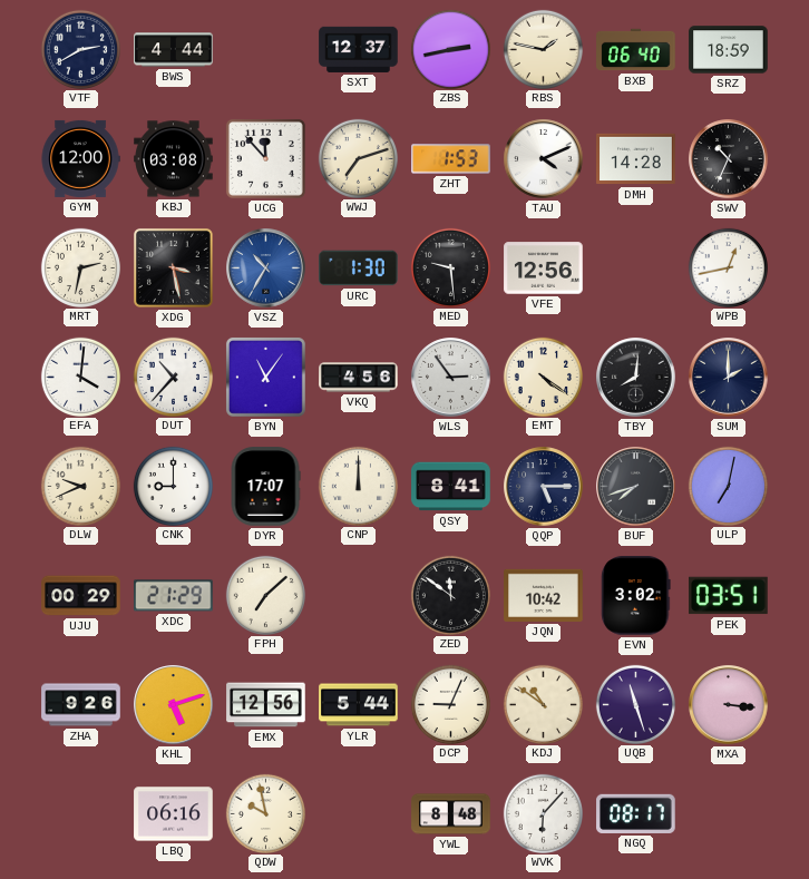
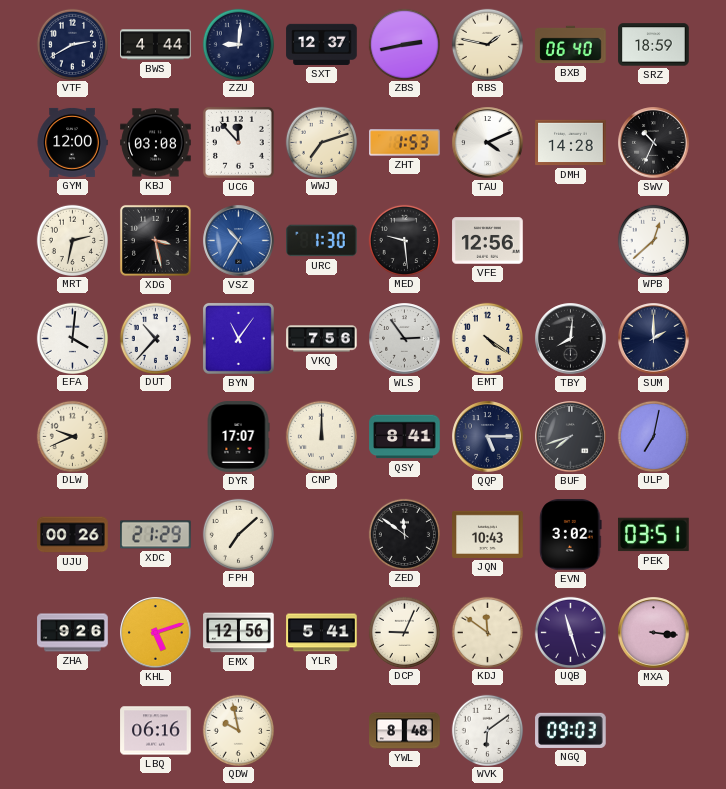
ZZU: none -> 9:01
WPB: 12:43 -> 12:38
VKQ: 4:56 -> 7:56
CNK: 9:00 -> none
UJU: 00:29 -> 00:26
JQN: 10:42 -> 10:43
YLR: 5:44 -> 5:41
KDJ: 10:51 -> 11:51
WVK: 6:07 -> 6:09
NGQ: 08:17 -> 09:03
